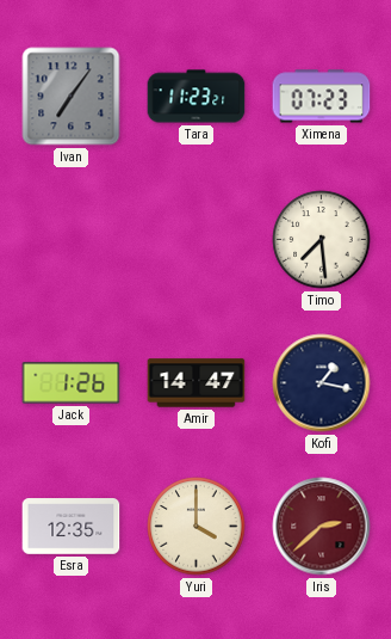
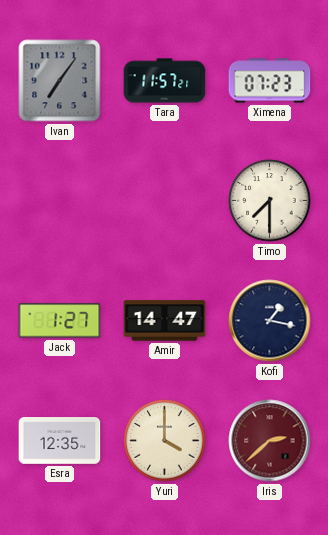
Tara: 11:23 -> 11:57
Timo: 7:29 -> 7:30
Jack: 1:26 -> 1:27
